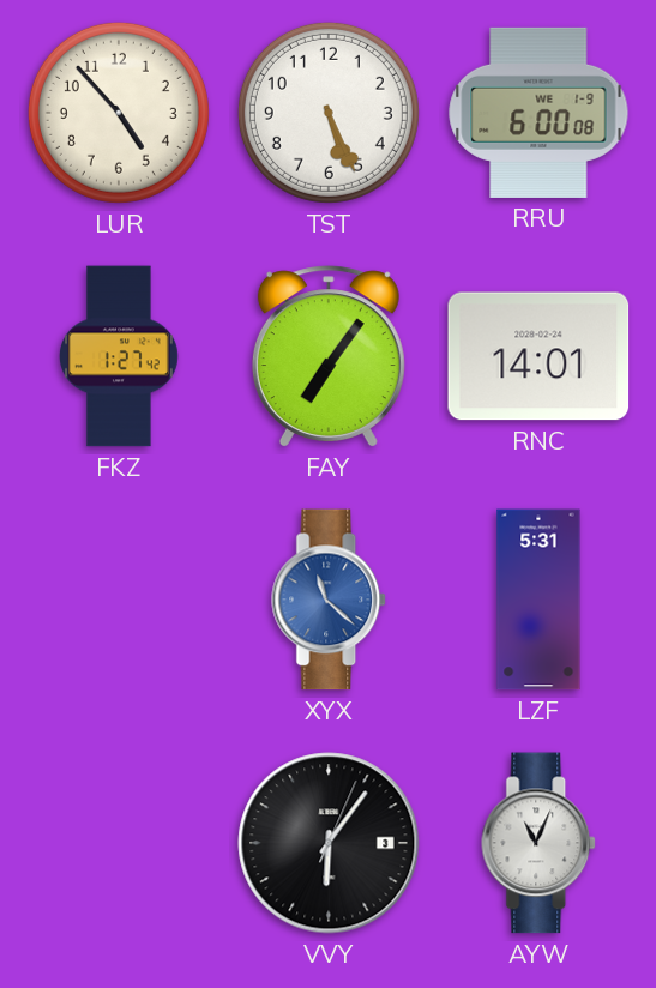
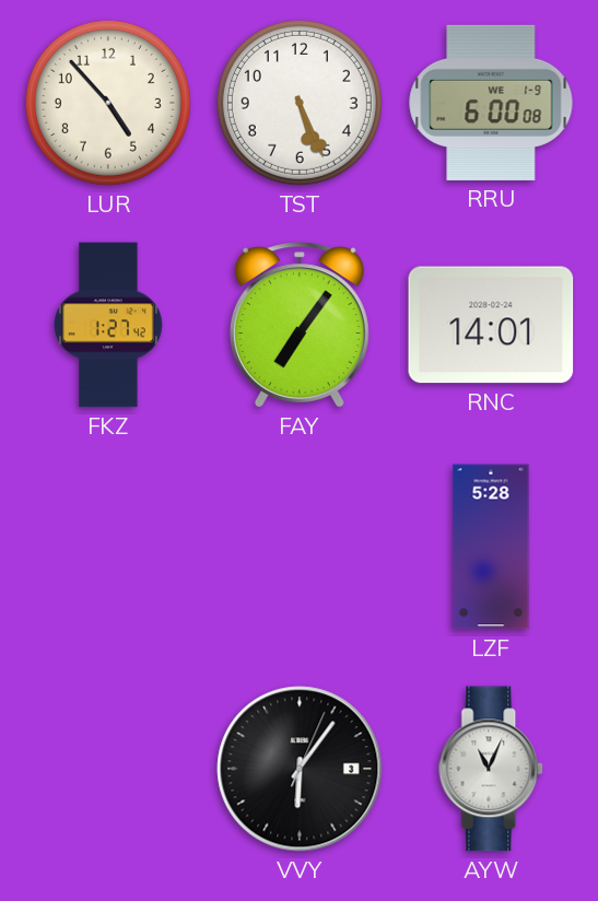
XYX: 11:22 -> none
LZF: 5:31 -> 5:28
